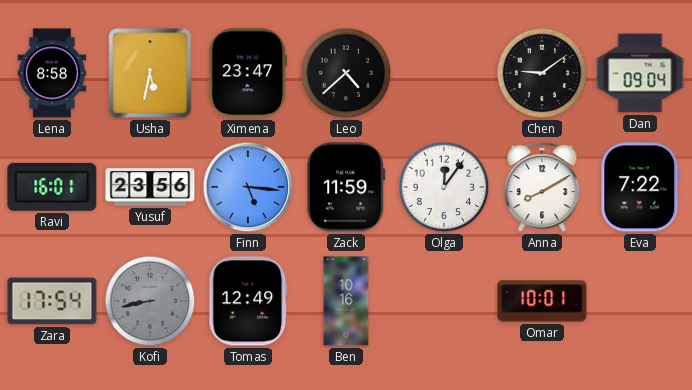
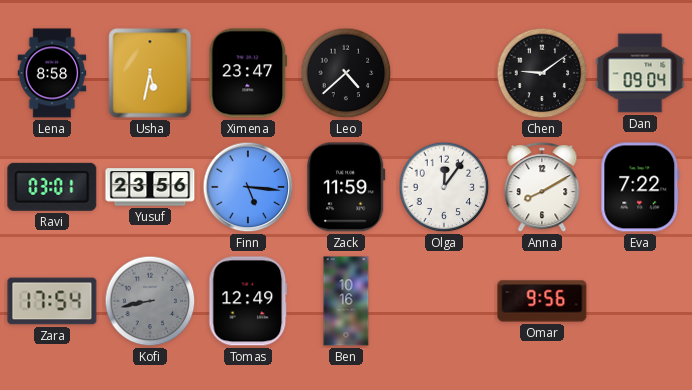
Ravi: 16:01 -> 03:01
Omar: 10:01 -> 9:56
